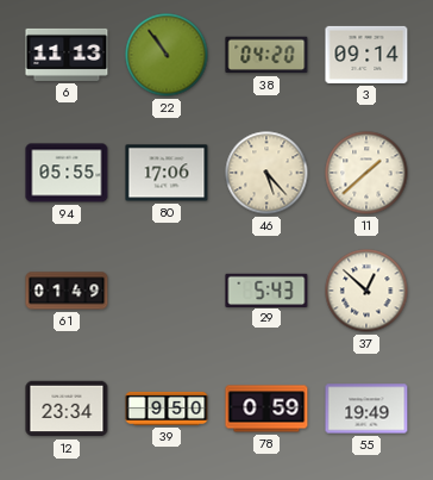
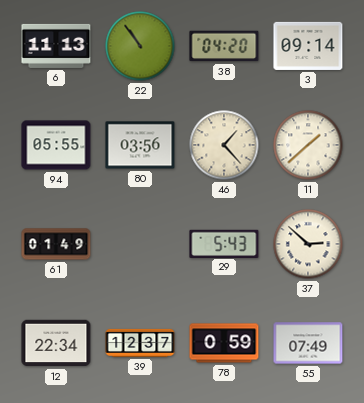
80: 17:06 -> 03:56
46: 5:23 -> 1:23
37: 12:52 -> 2:52
12: 23:34 -> 22:34
39: 9:50 -> 12:37
55: 19:49 -> 07:49
